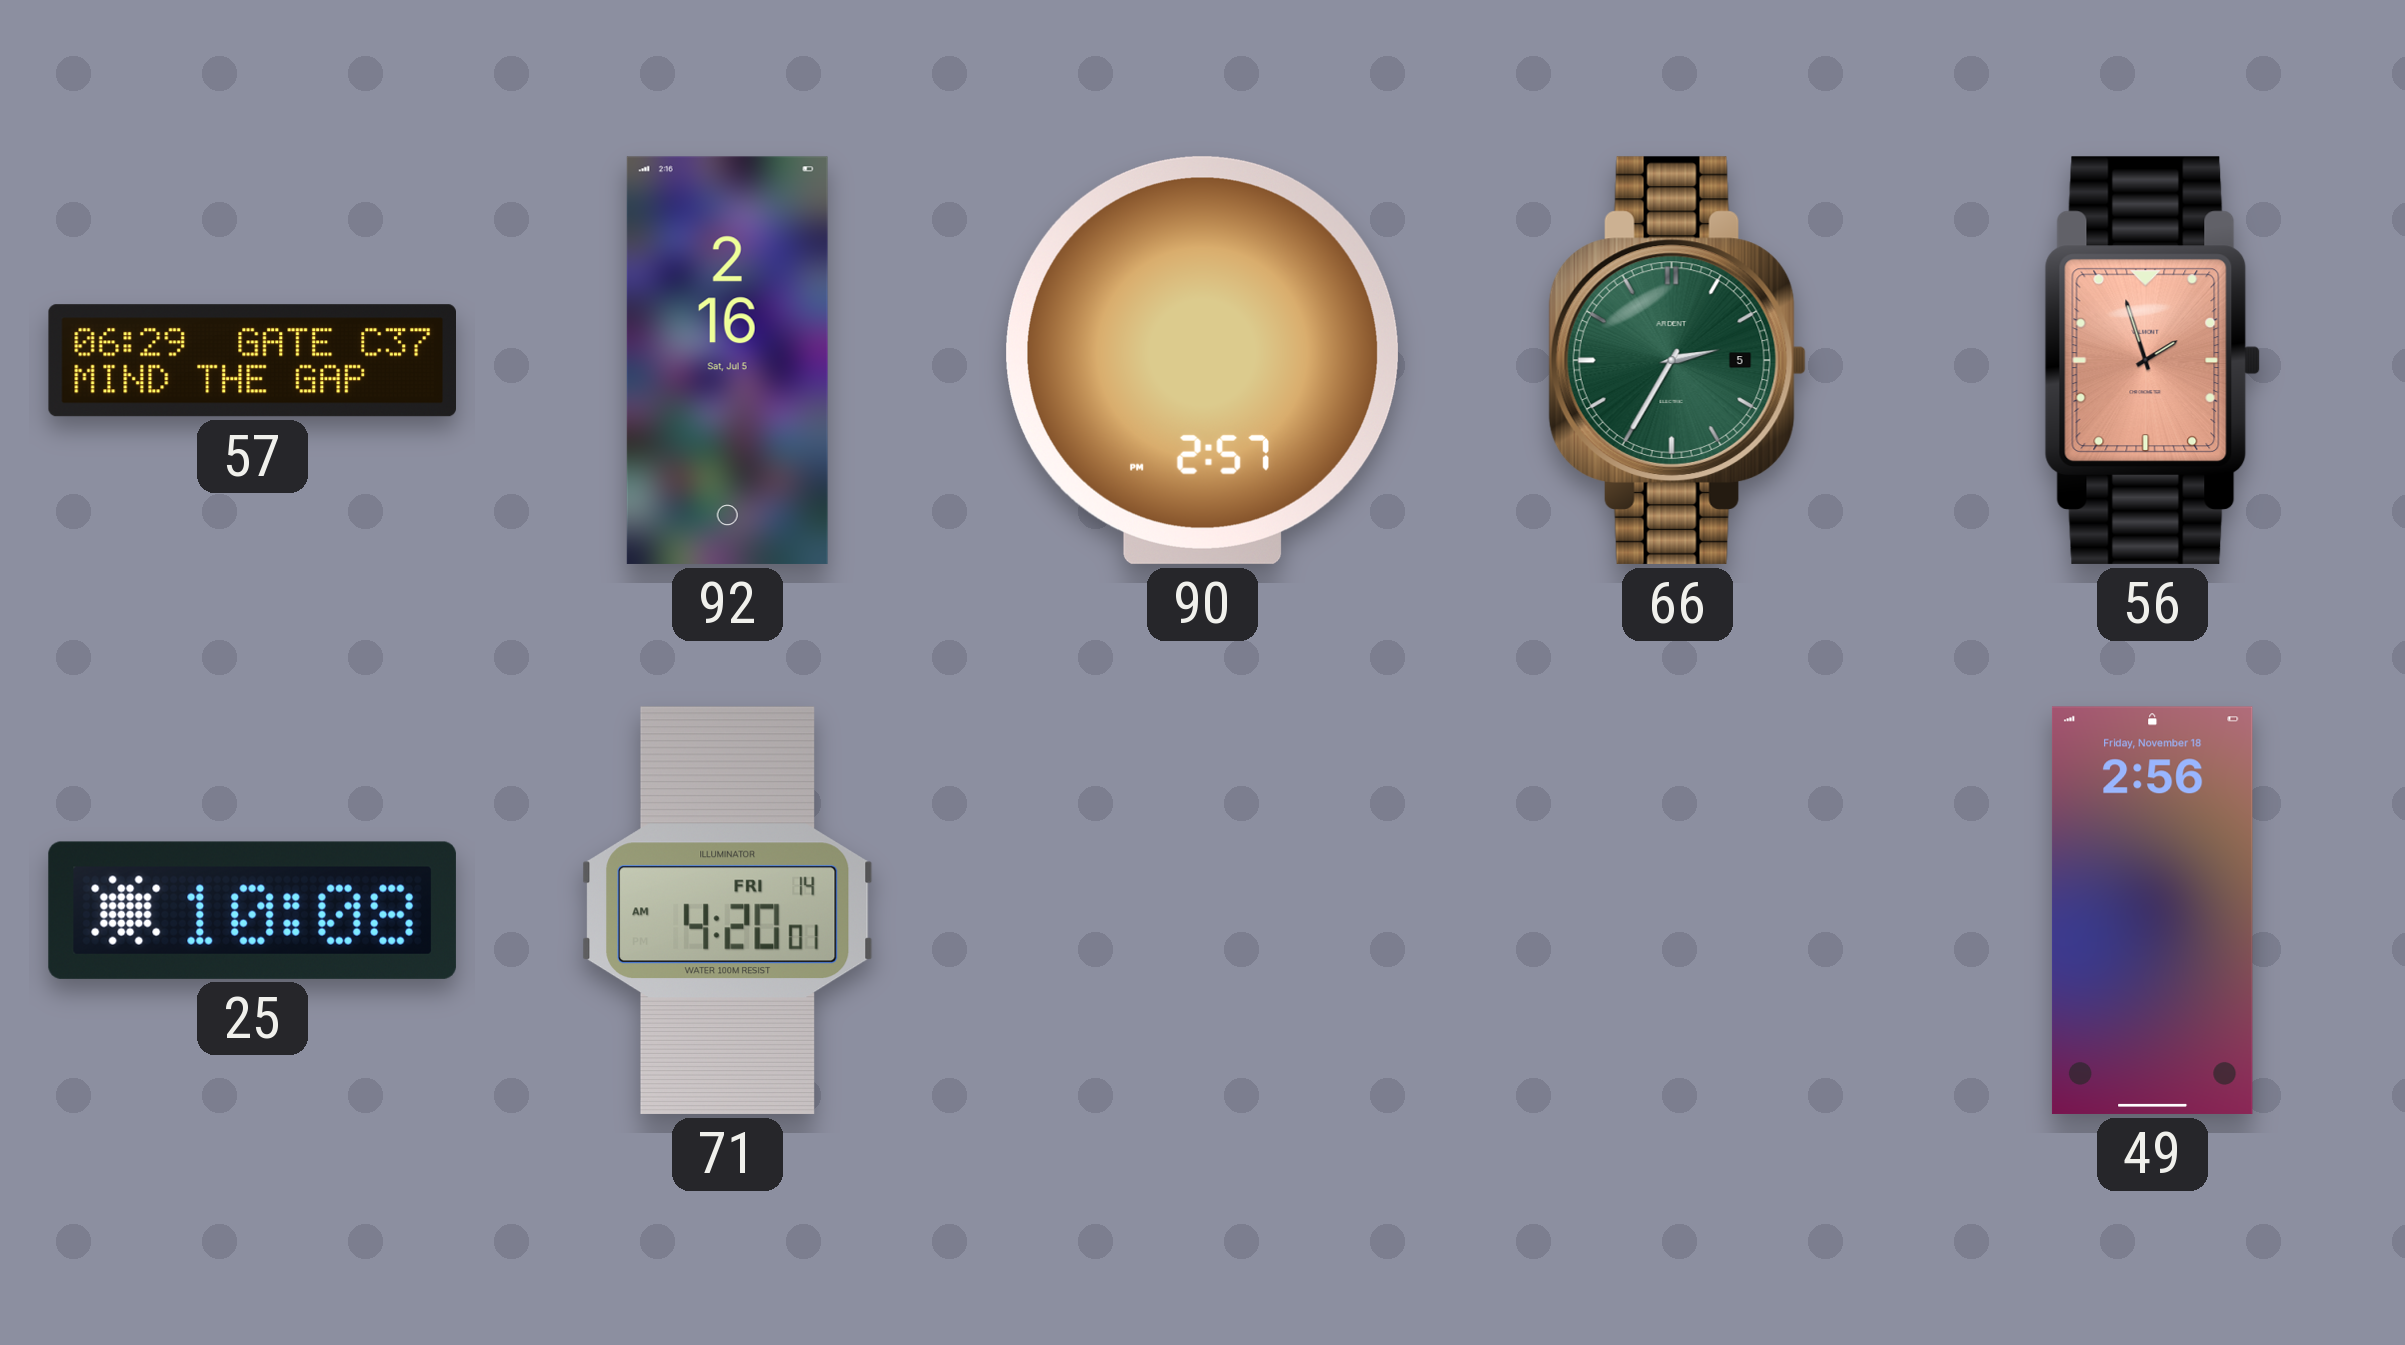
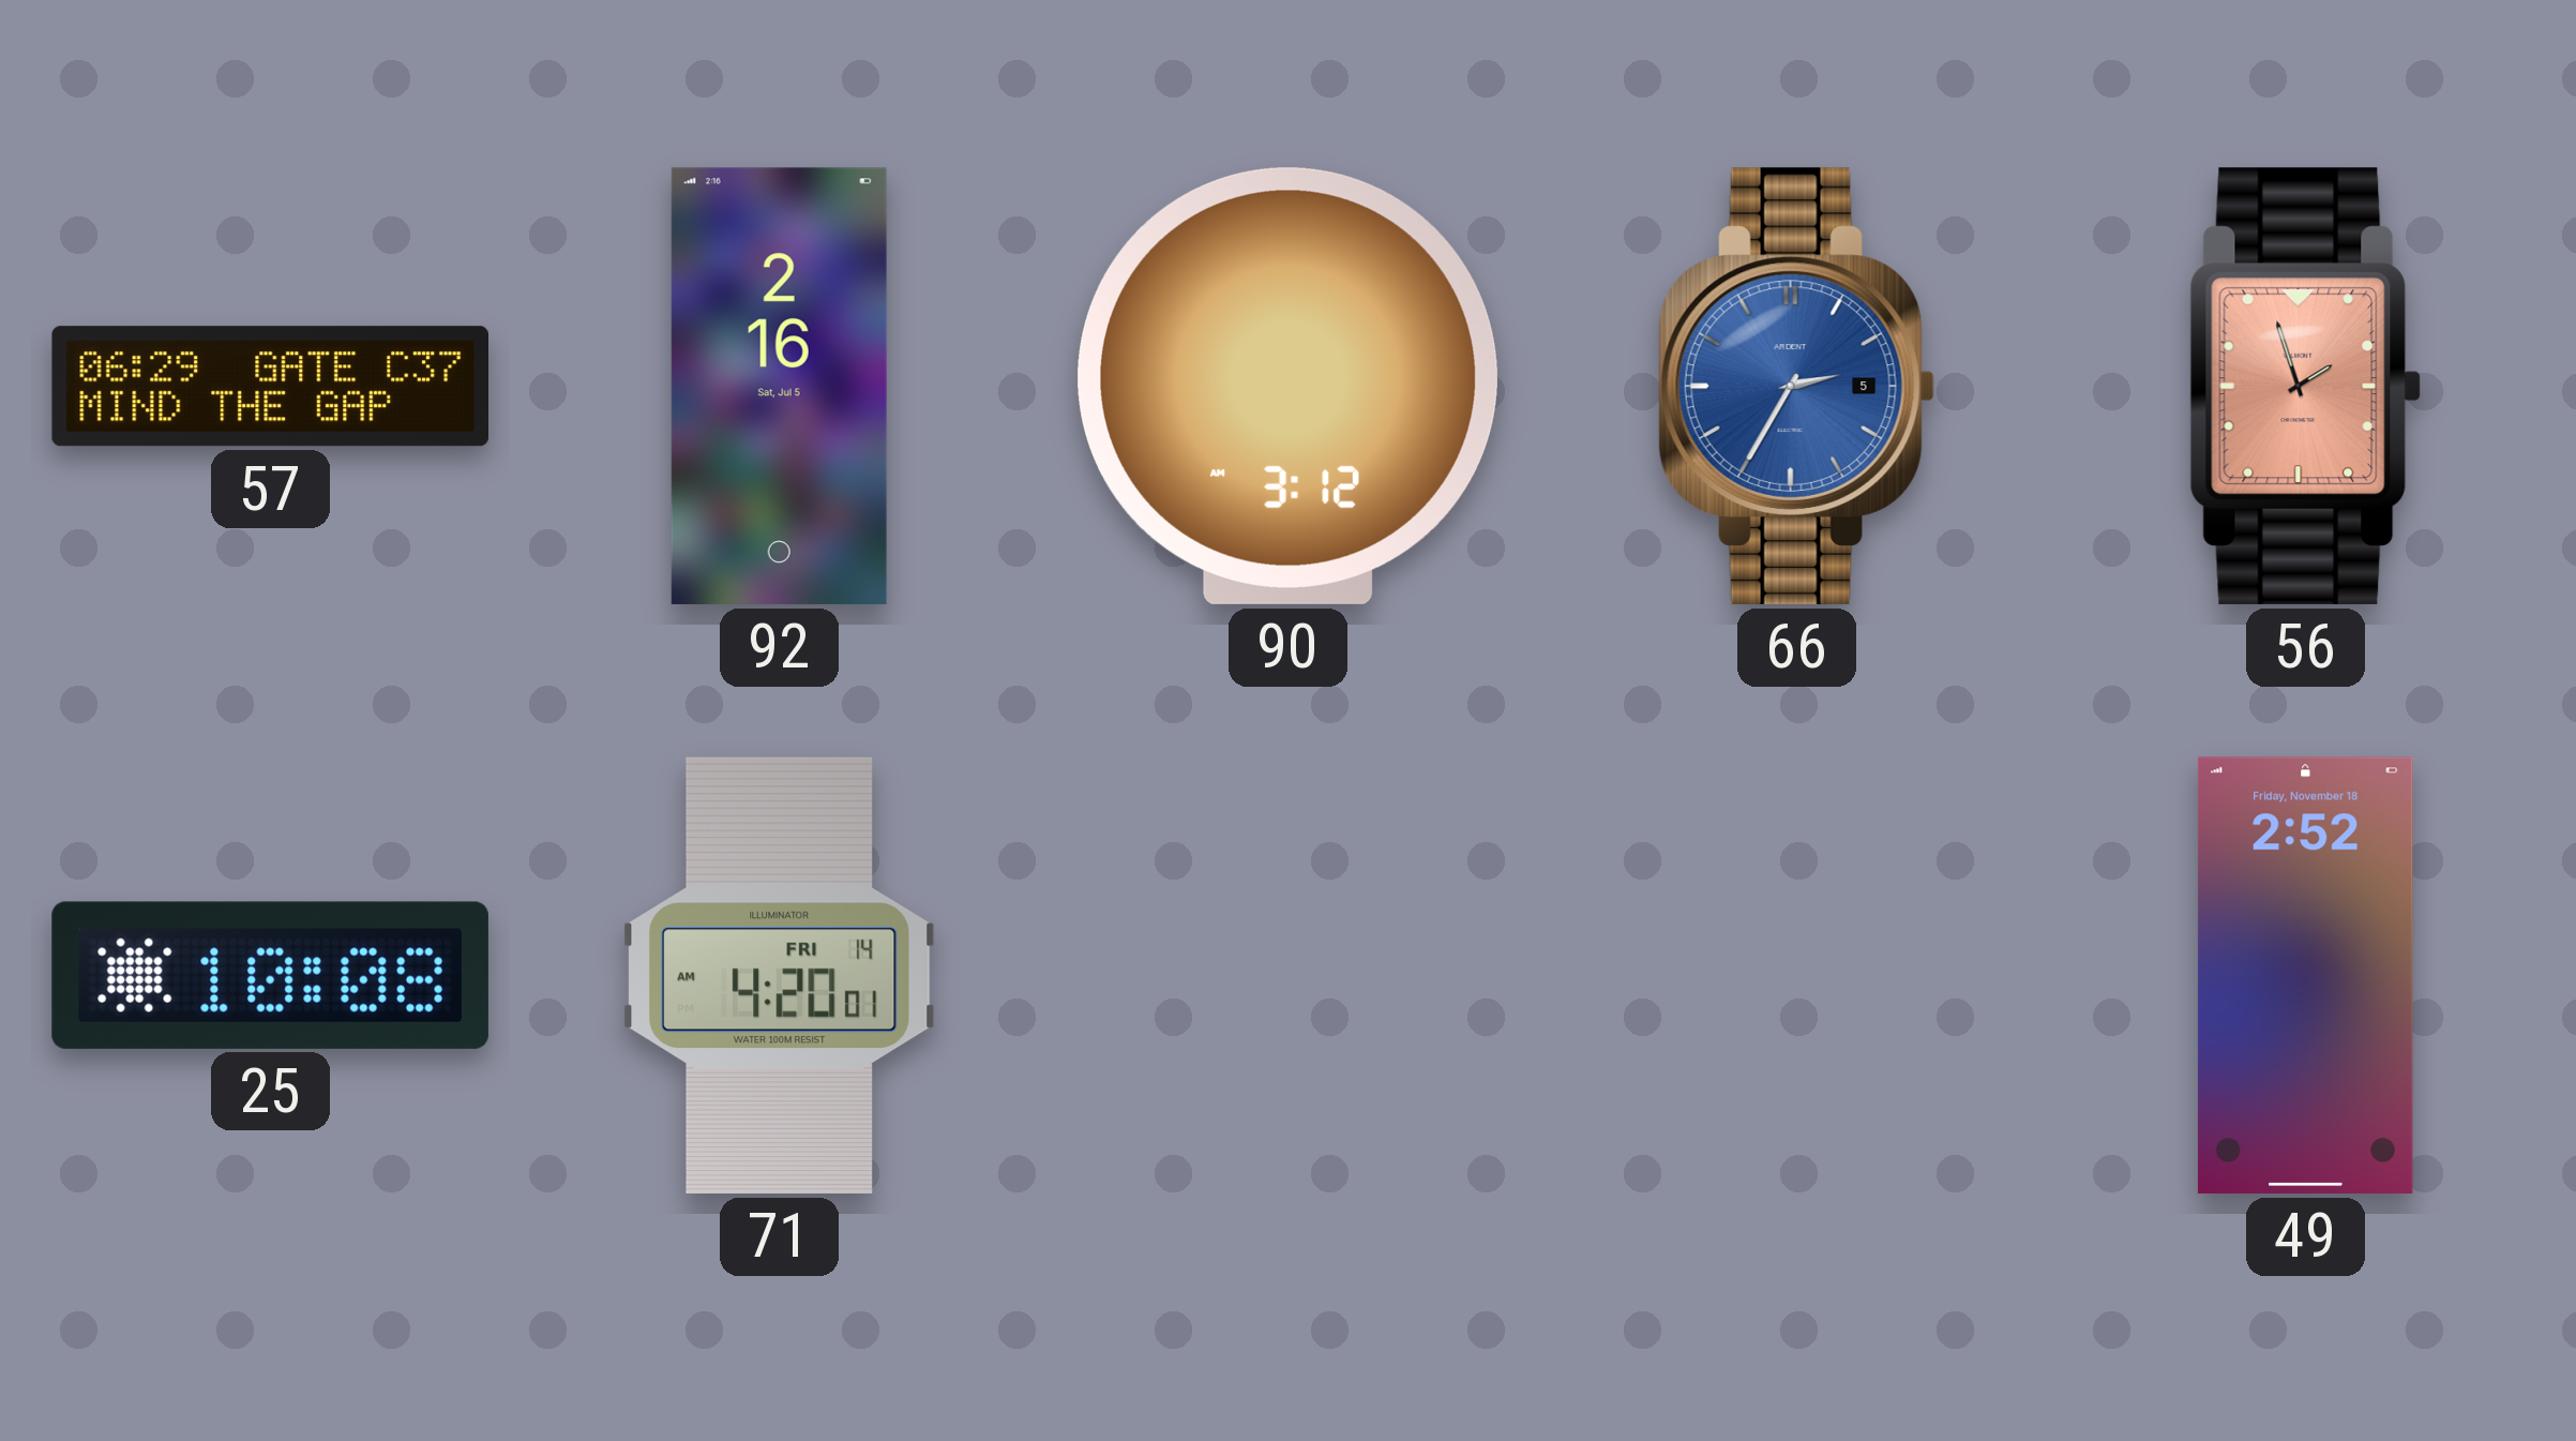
90: 2:57 -> 3:12
66 dial: green -> blue
49: 2:56 -> 2:52
